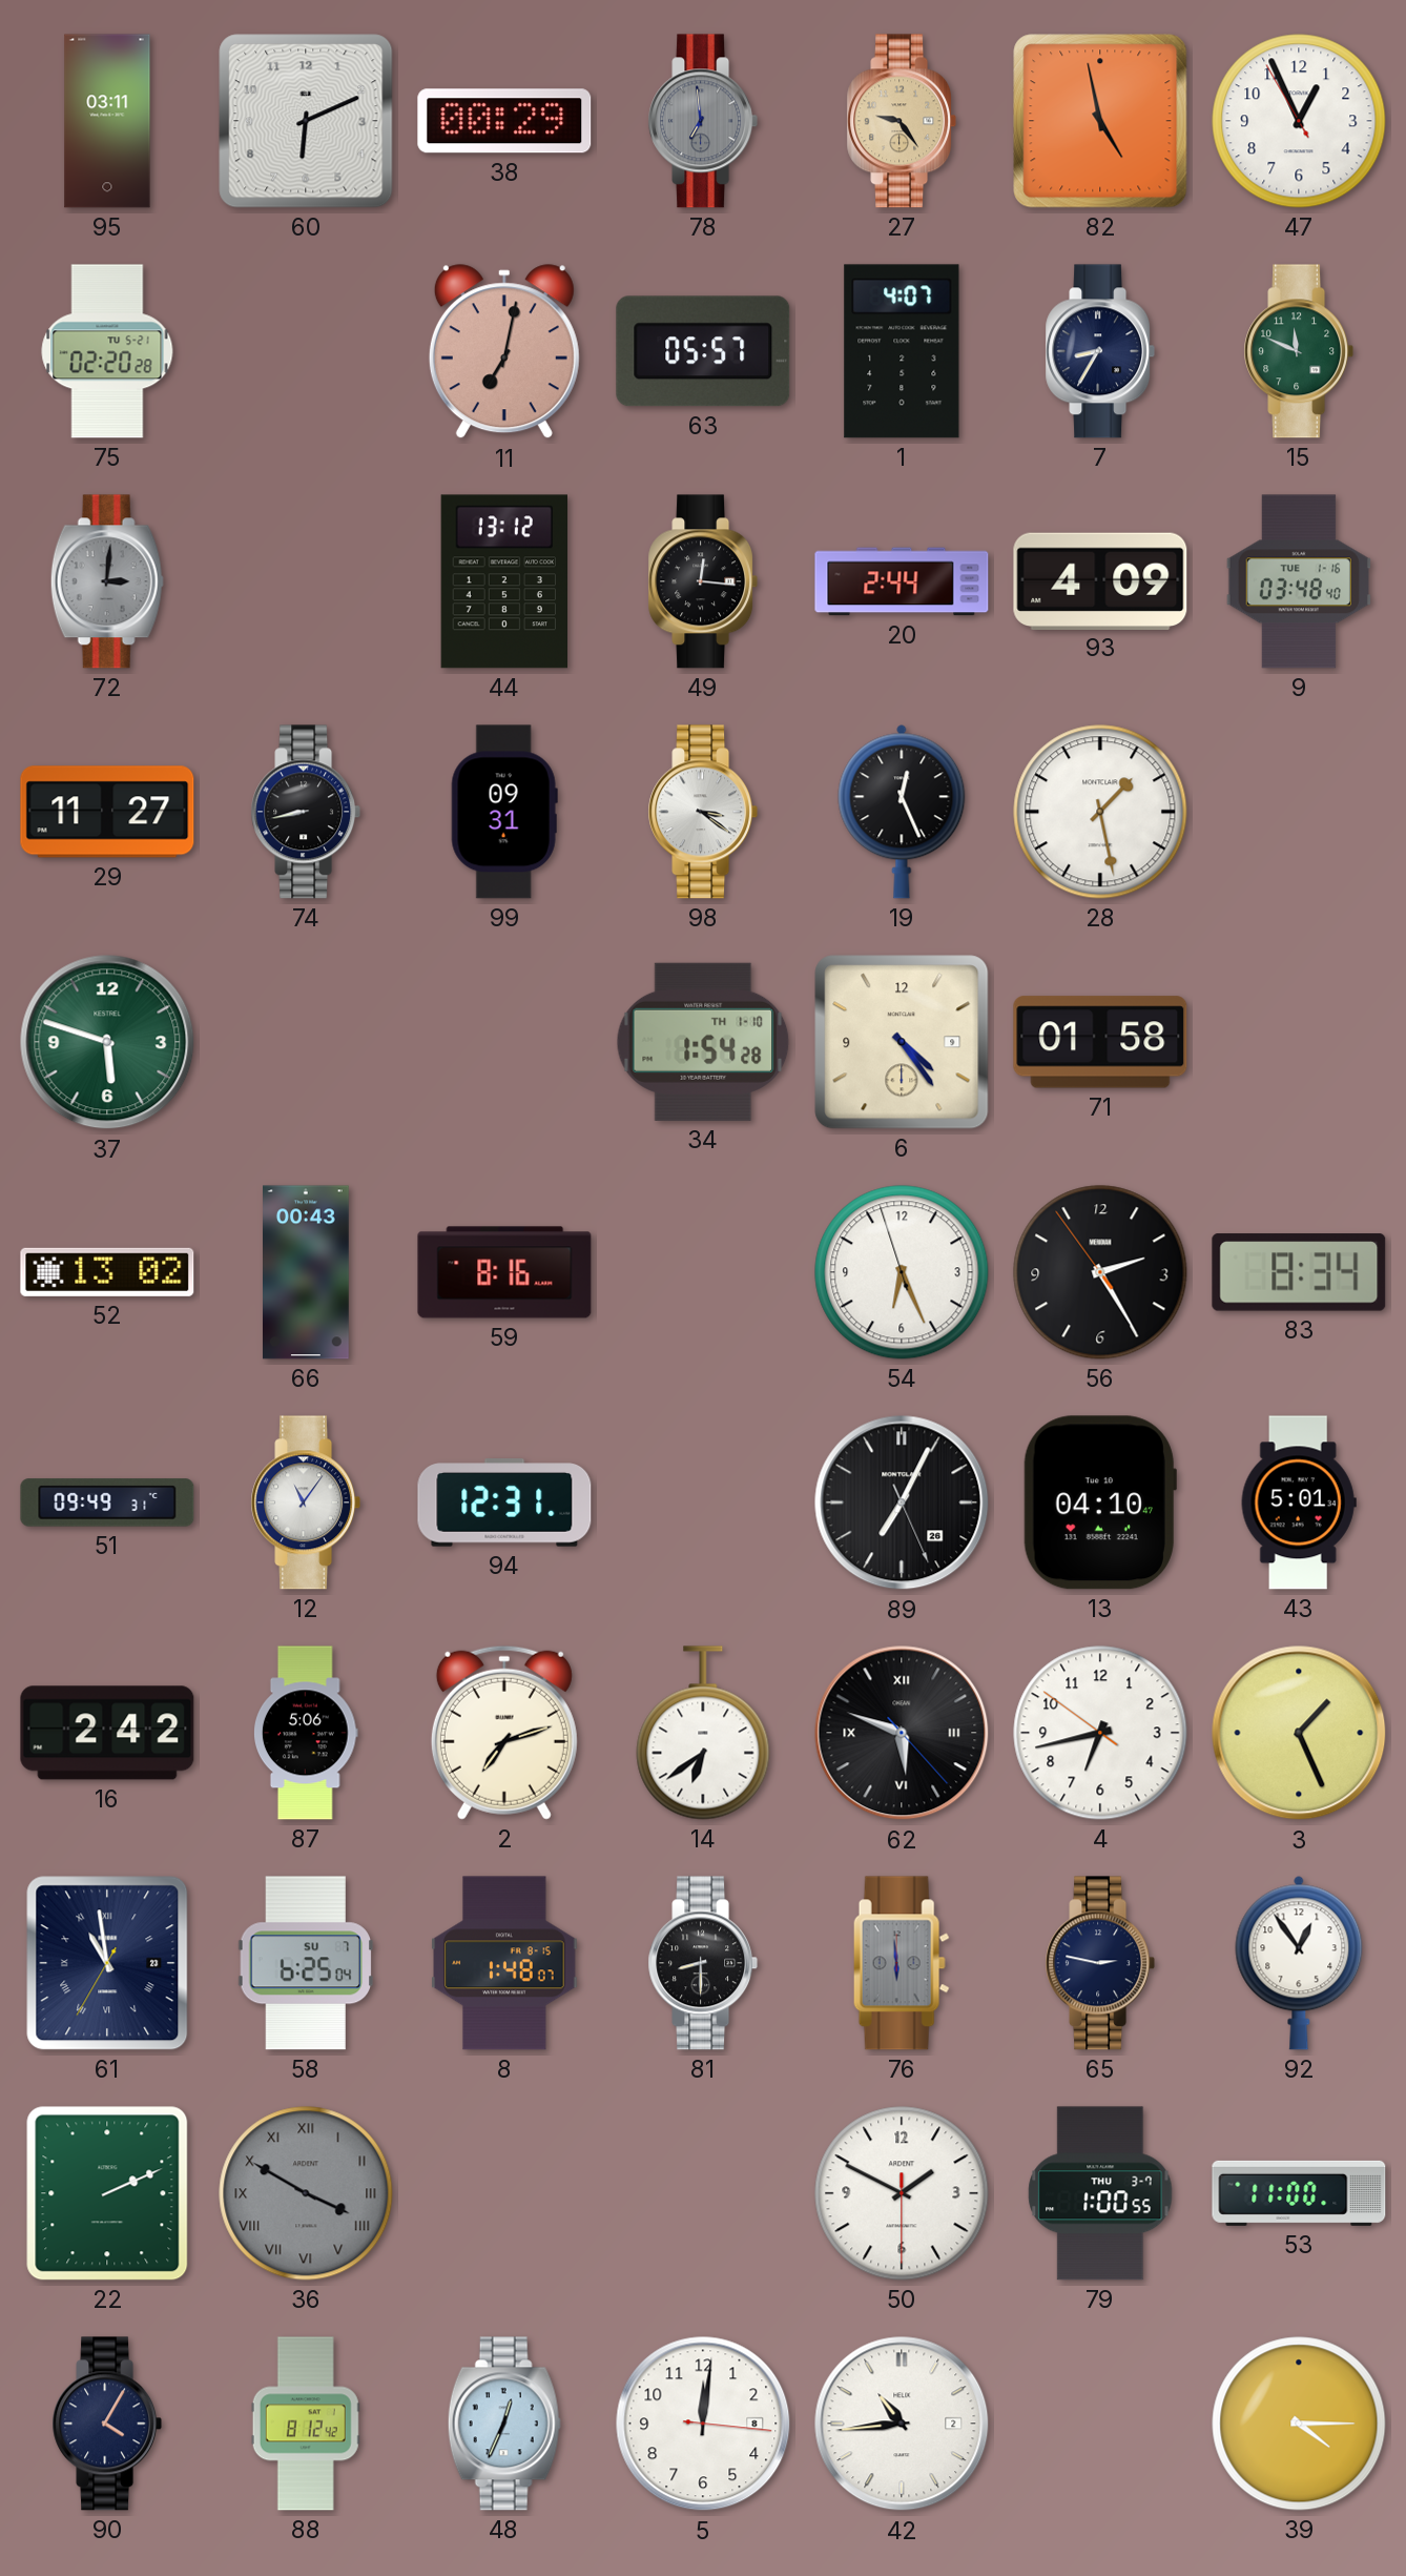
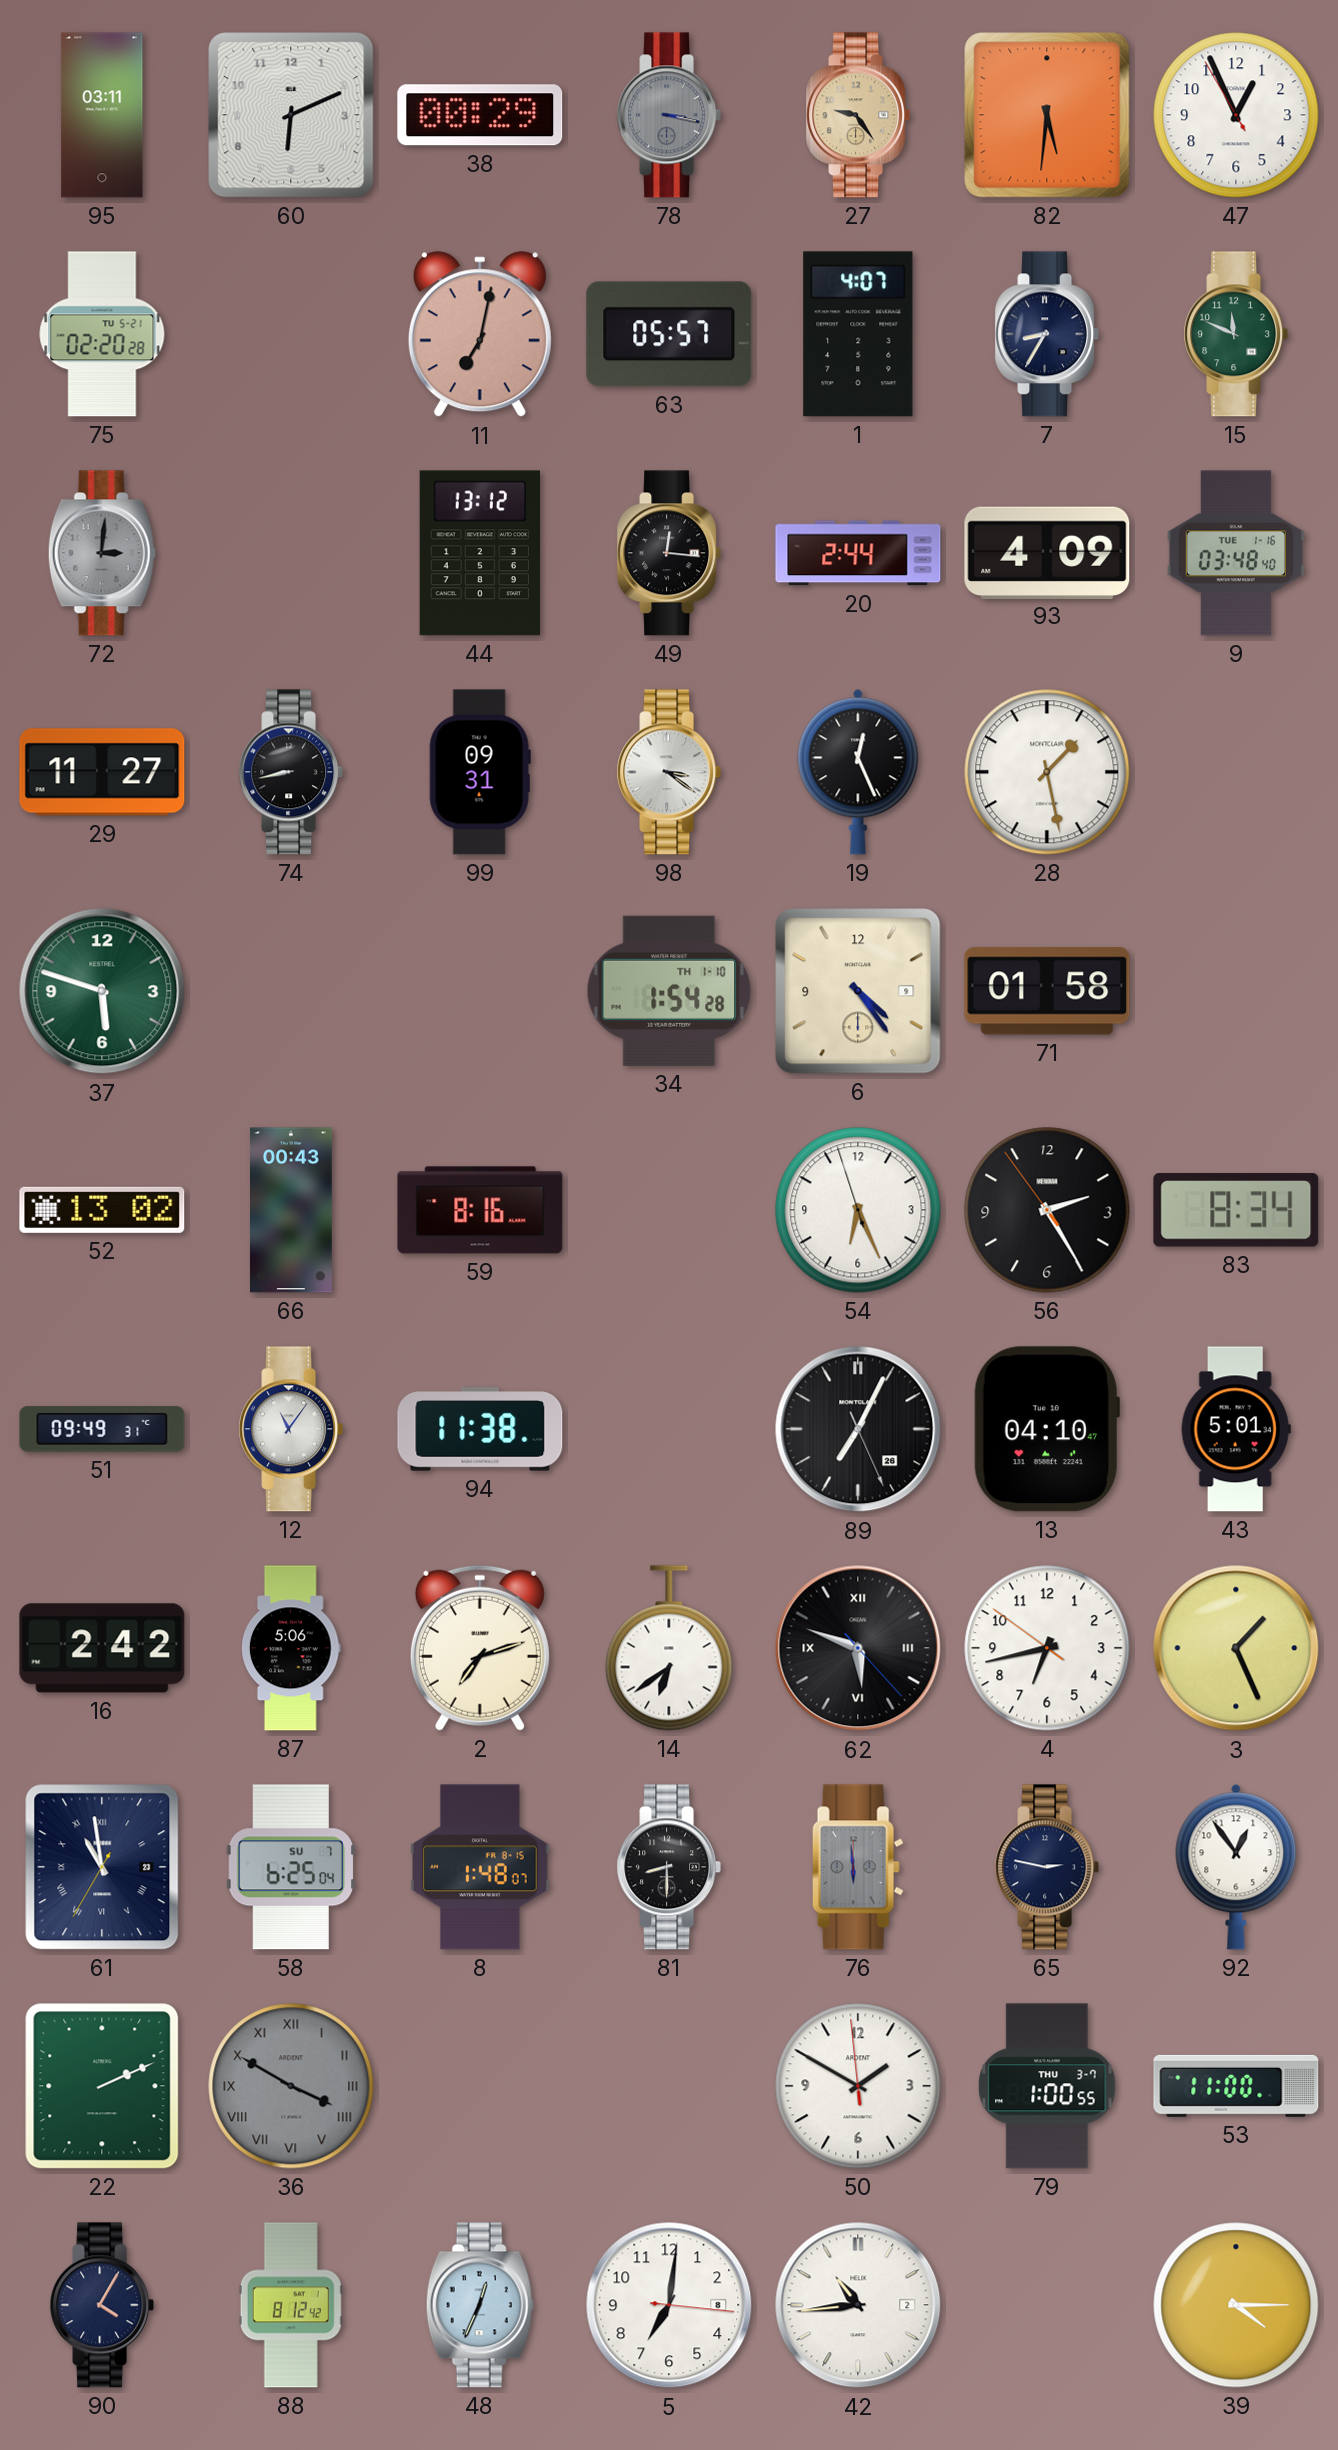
78: 6:59 -> 3:17
82: 4:58 -> 5:31
94: 12:31 -> 11:38
50: 1:49:30 -> 1:49:59
5: 12:01 -> 7:01
